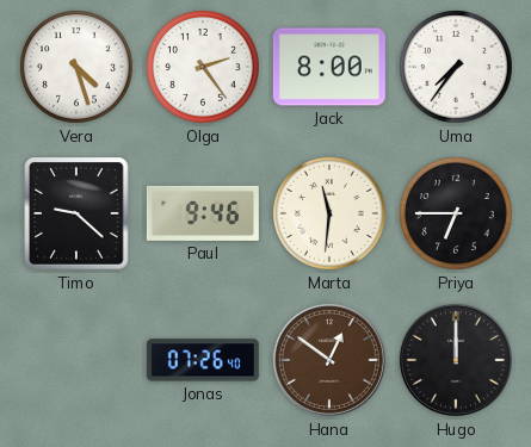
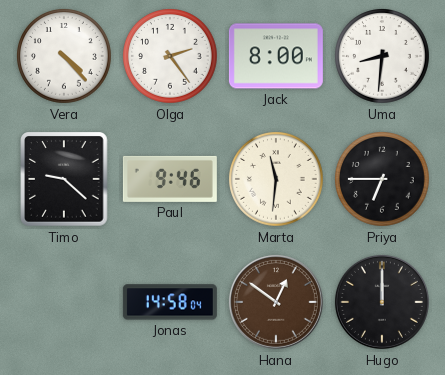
Vera: 4:27 -> 4:23
Uma: 7:36 -> 8:31
Jonas: 07:26 -> 14:58
